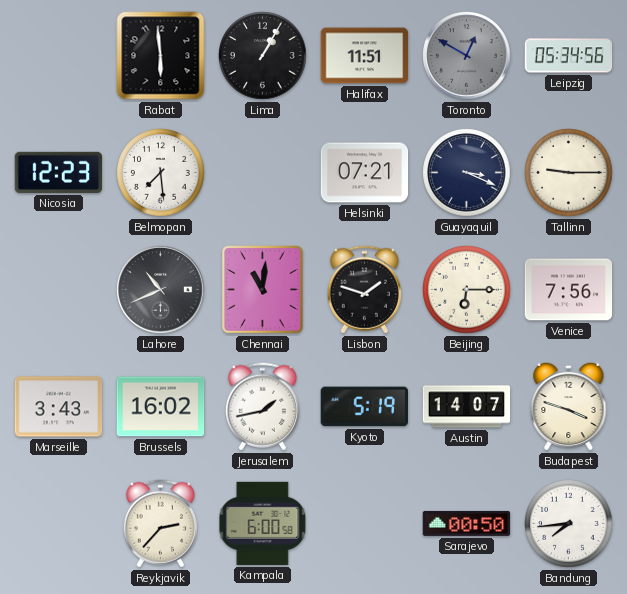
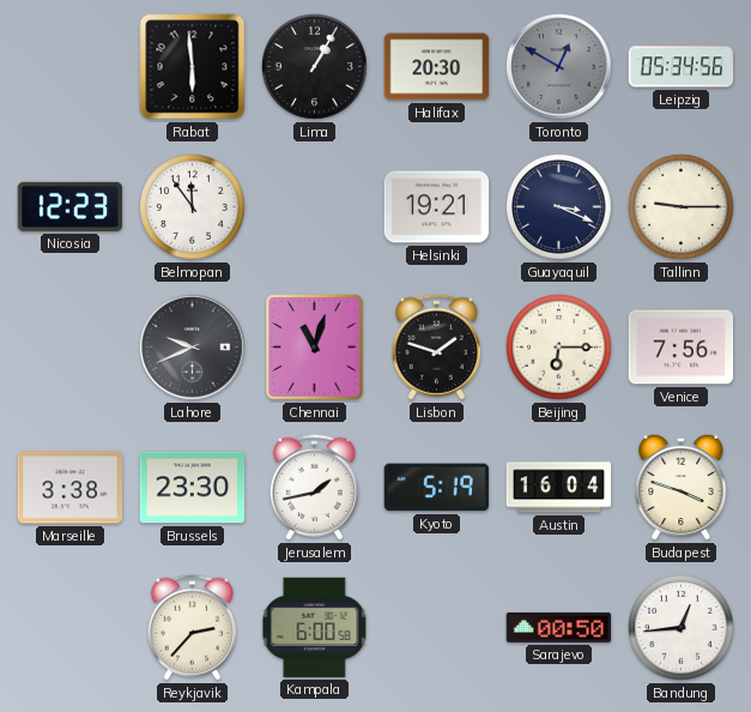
Halifax: 11:51 -> 20:30
Belmopan: 7:29 -> 11:54
Helsinki: 07:21 -> 19:21
Lahore: 10:41 -> 9:41
Chennai: 11:01 -> 11:03
Marseille: 3:43 -> 3:38
Brussels: 16:02 -> 23:30
Austin: 14:07 -> 16:04
Bandung: 7:44 -> 12:44
